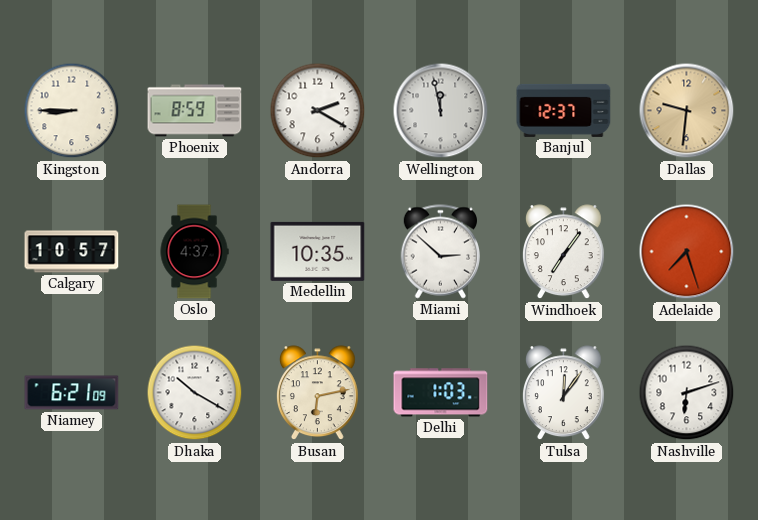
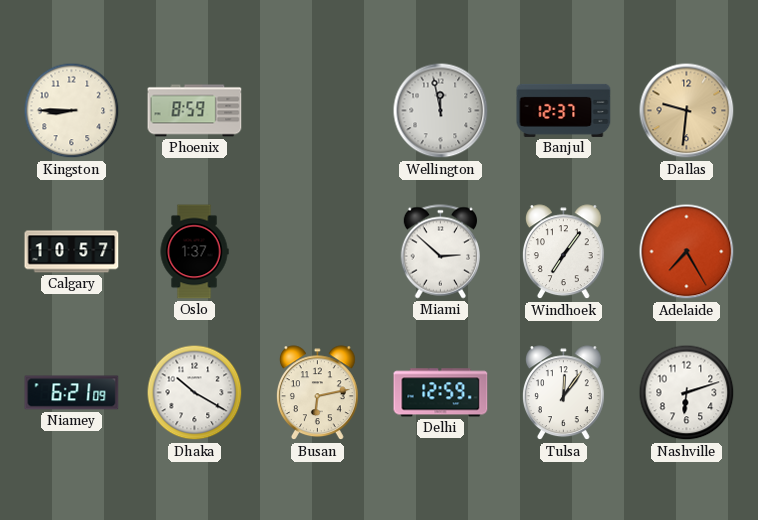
Andorra: 2:20 -> none
Oslo: 4:37 -> 1:37
Medellin: 10:35 -> none
Adelaide: 7:27 -> 7:25
Delhi: 1:03 -> 12:59
